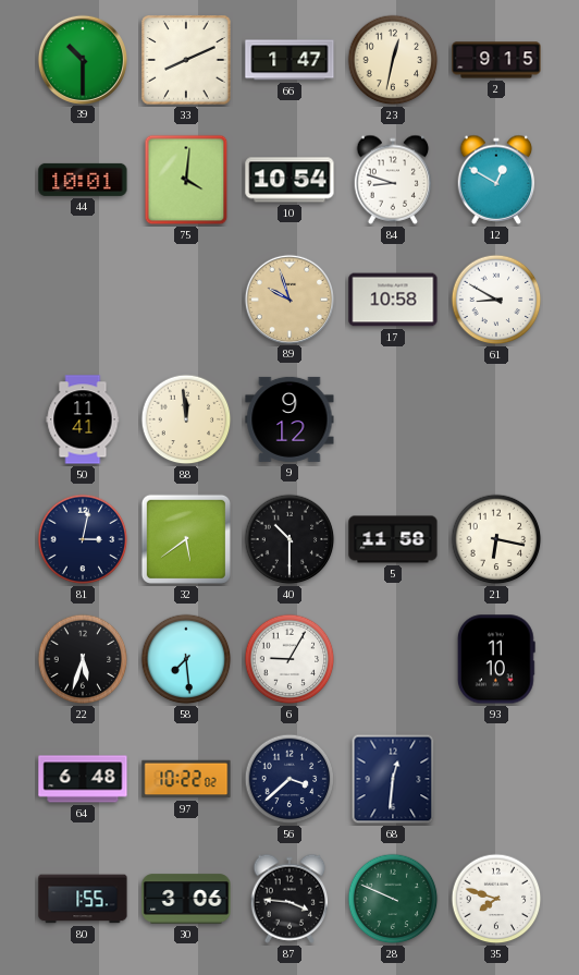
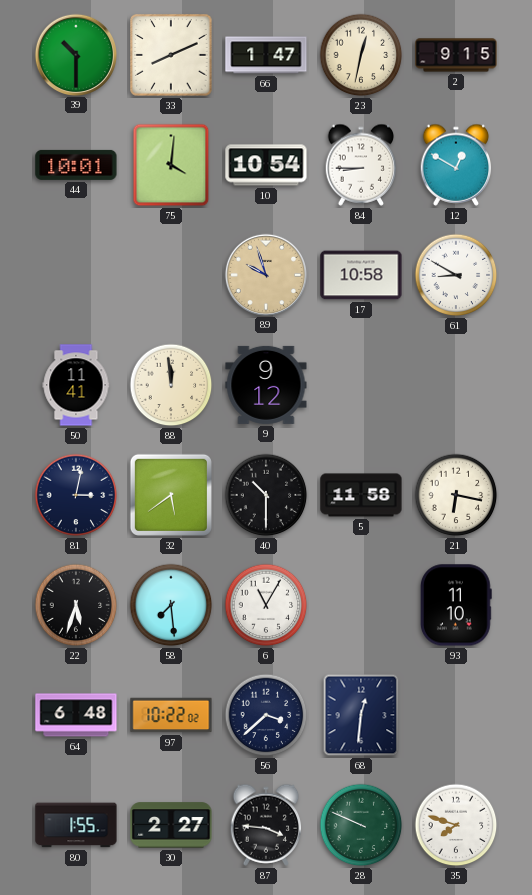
84: 8:48 -> 8:45
6: 9:05 -> 11:05
30: 3:06 -> 2:27
